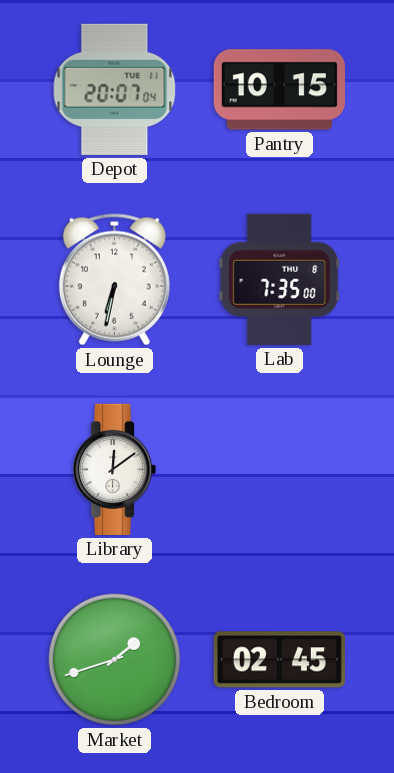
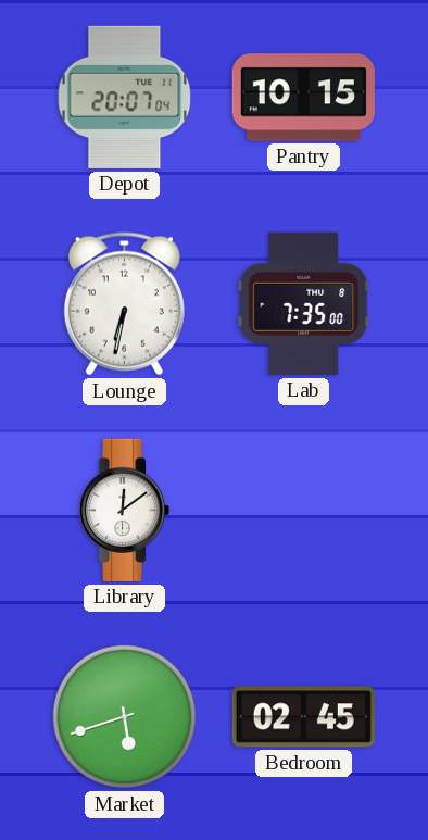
Market: 1:42 -> 5:42
